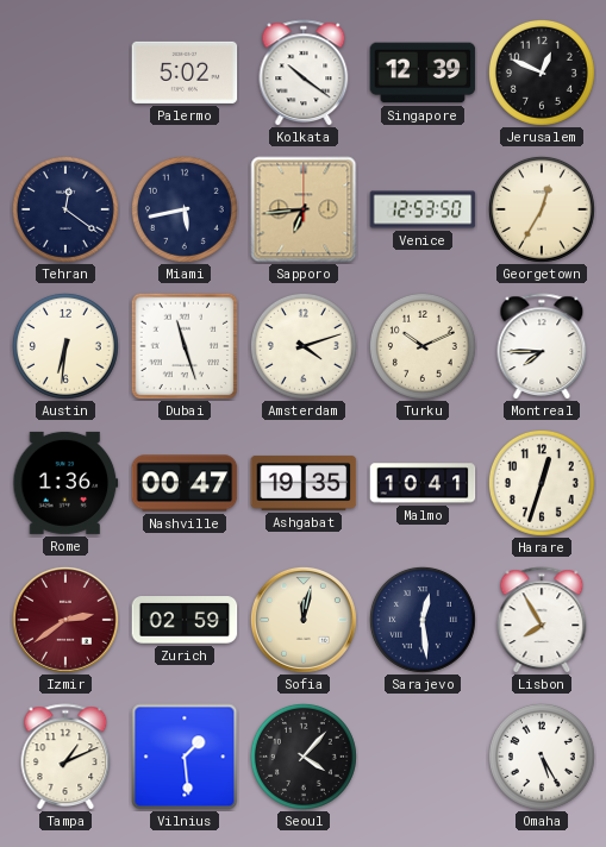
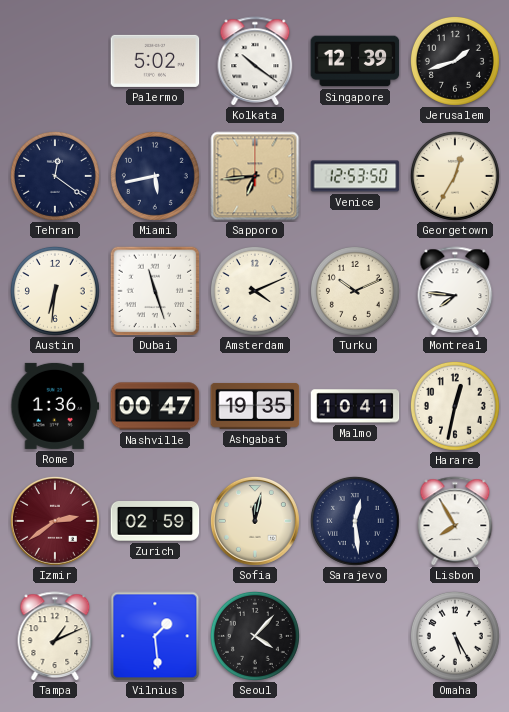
Jerusalem: 12:49 -> 1:42
Amsterdam: 4:12 -> 4:11
Montreal: 7:45 -> 7:46
Harare: 12:33 -> 12:32
